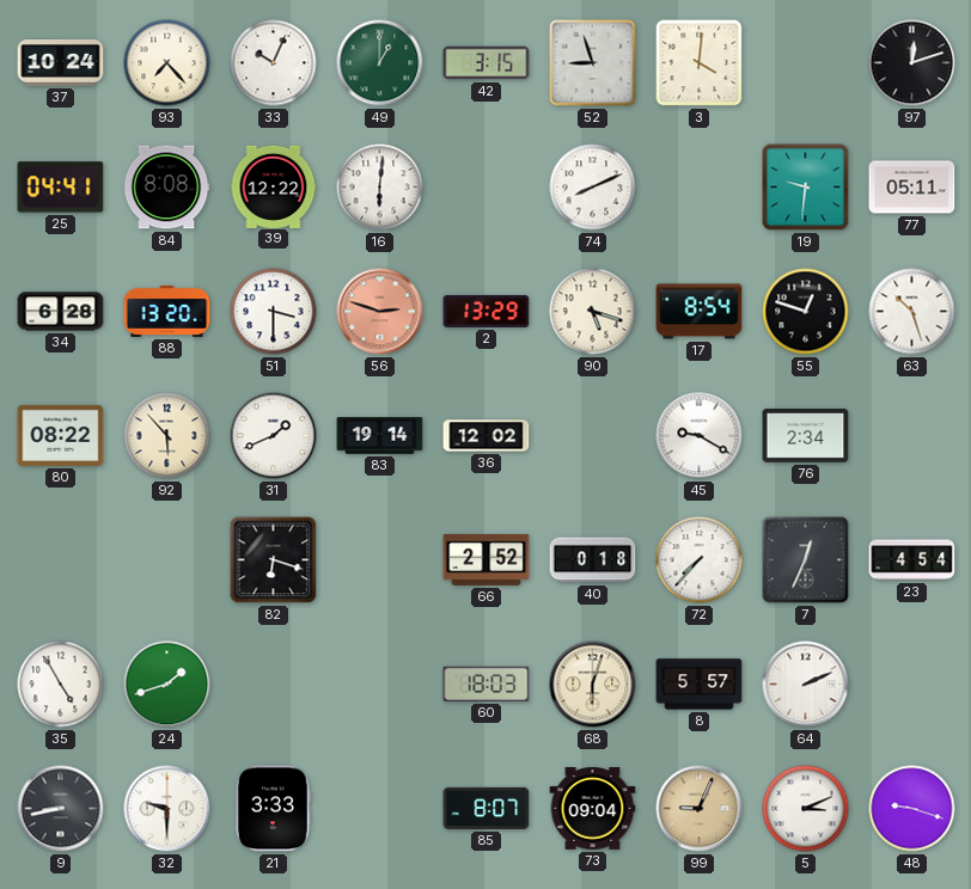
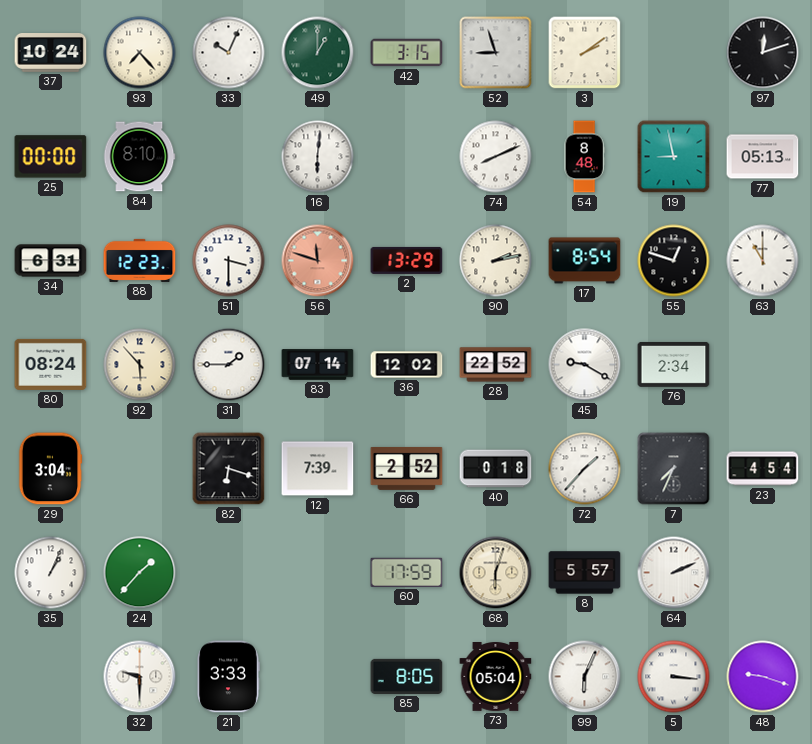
3: 4:01 -> 2:09
25: 04:41 -> 00:00
84: 8:08 -> 8:10
39: 12:22 -> none
54: none -> 8:48
19: 9:31 -> 8:58
77: 05:11 -> 05:13
34: 6:28 -> 6:31
88: 13:20 -> 12:23
56: 2:48 -> 11:48
90: 5:18 -> 2:13
63: 10:27 -> 11:00
80: 08:22 -> 08:24
31: 1:41 -> 1:45
83: 19:14 -> 07:14
28: none -> 22:52
29: none -> 3:04
12: none -> 7:39
72: 7:37 -> 1:37
7: 12:34 -> 7:34
35: 4:55 -> 1:04
24: 1:42 -> 1:37
60: 18:03 -> 17:59
9: 8:43 -> none
85: 8:07 -> 8:05
73: 09:04 -> 05:04
99: 9:04 -> 6:04
99 dial: champagne -> white
5: 3:11 -> 3:16
